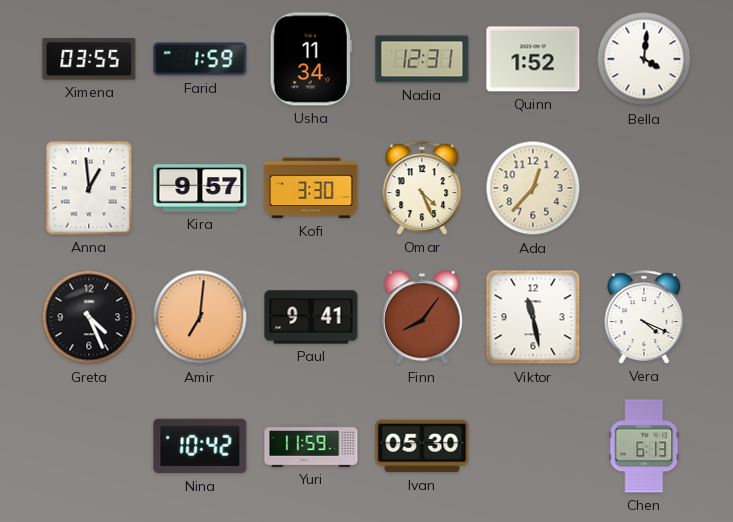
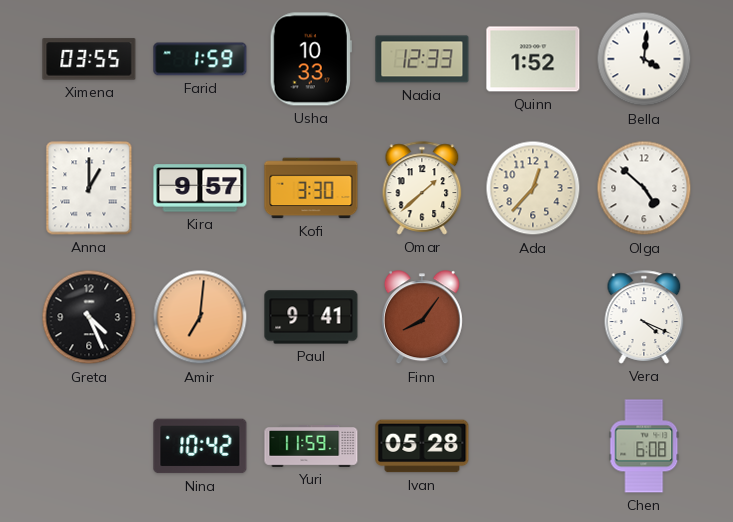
Usha: 11:34 -> 10:33
Nadia: 12:31 -> 12:33
Anna: 12:59 -> 1:00
Omar: 4:26 -> 1:38
Olga: none -> 4:52
Viktor: 11:28 -> none
Ivan: 05:30 -> 05:28
Chen: 6:13 -> 6:08
